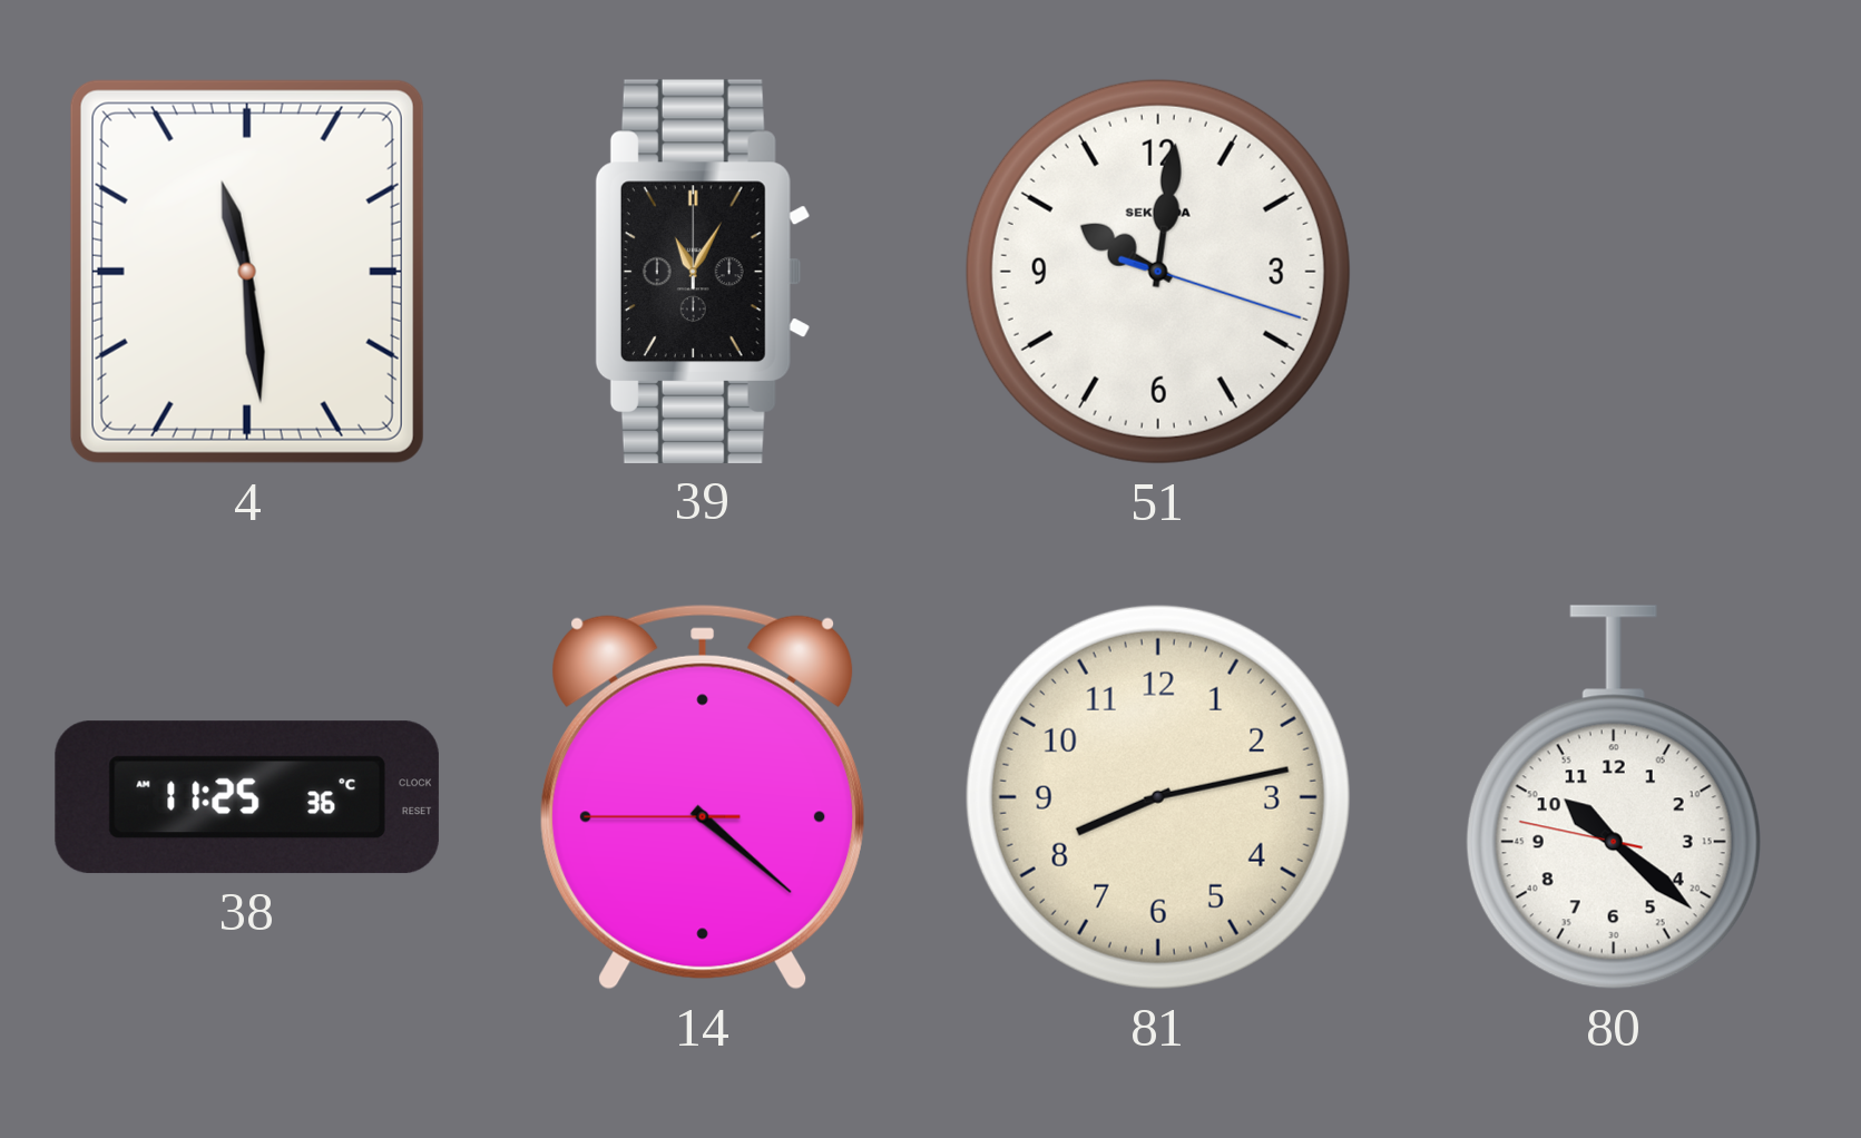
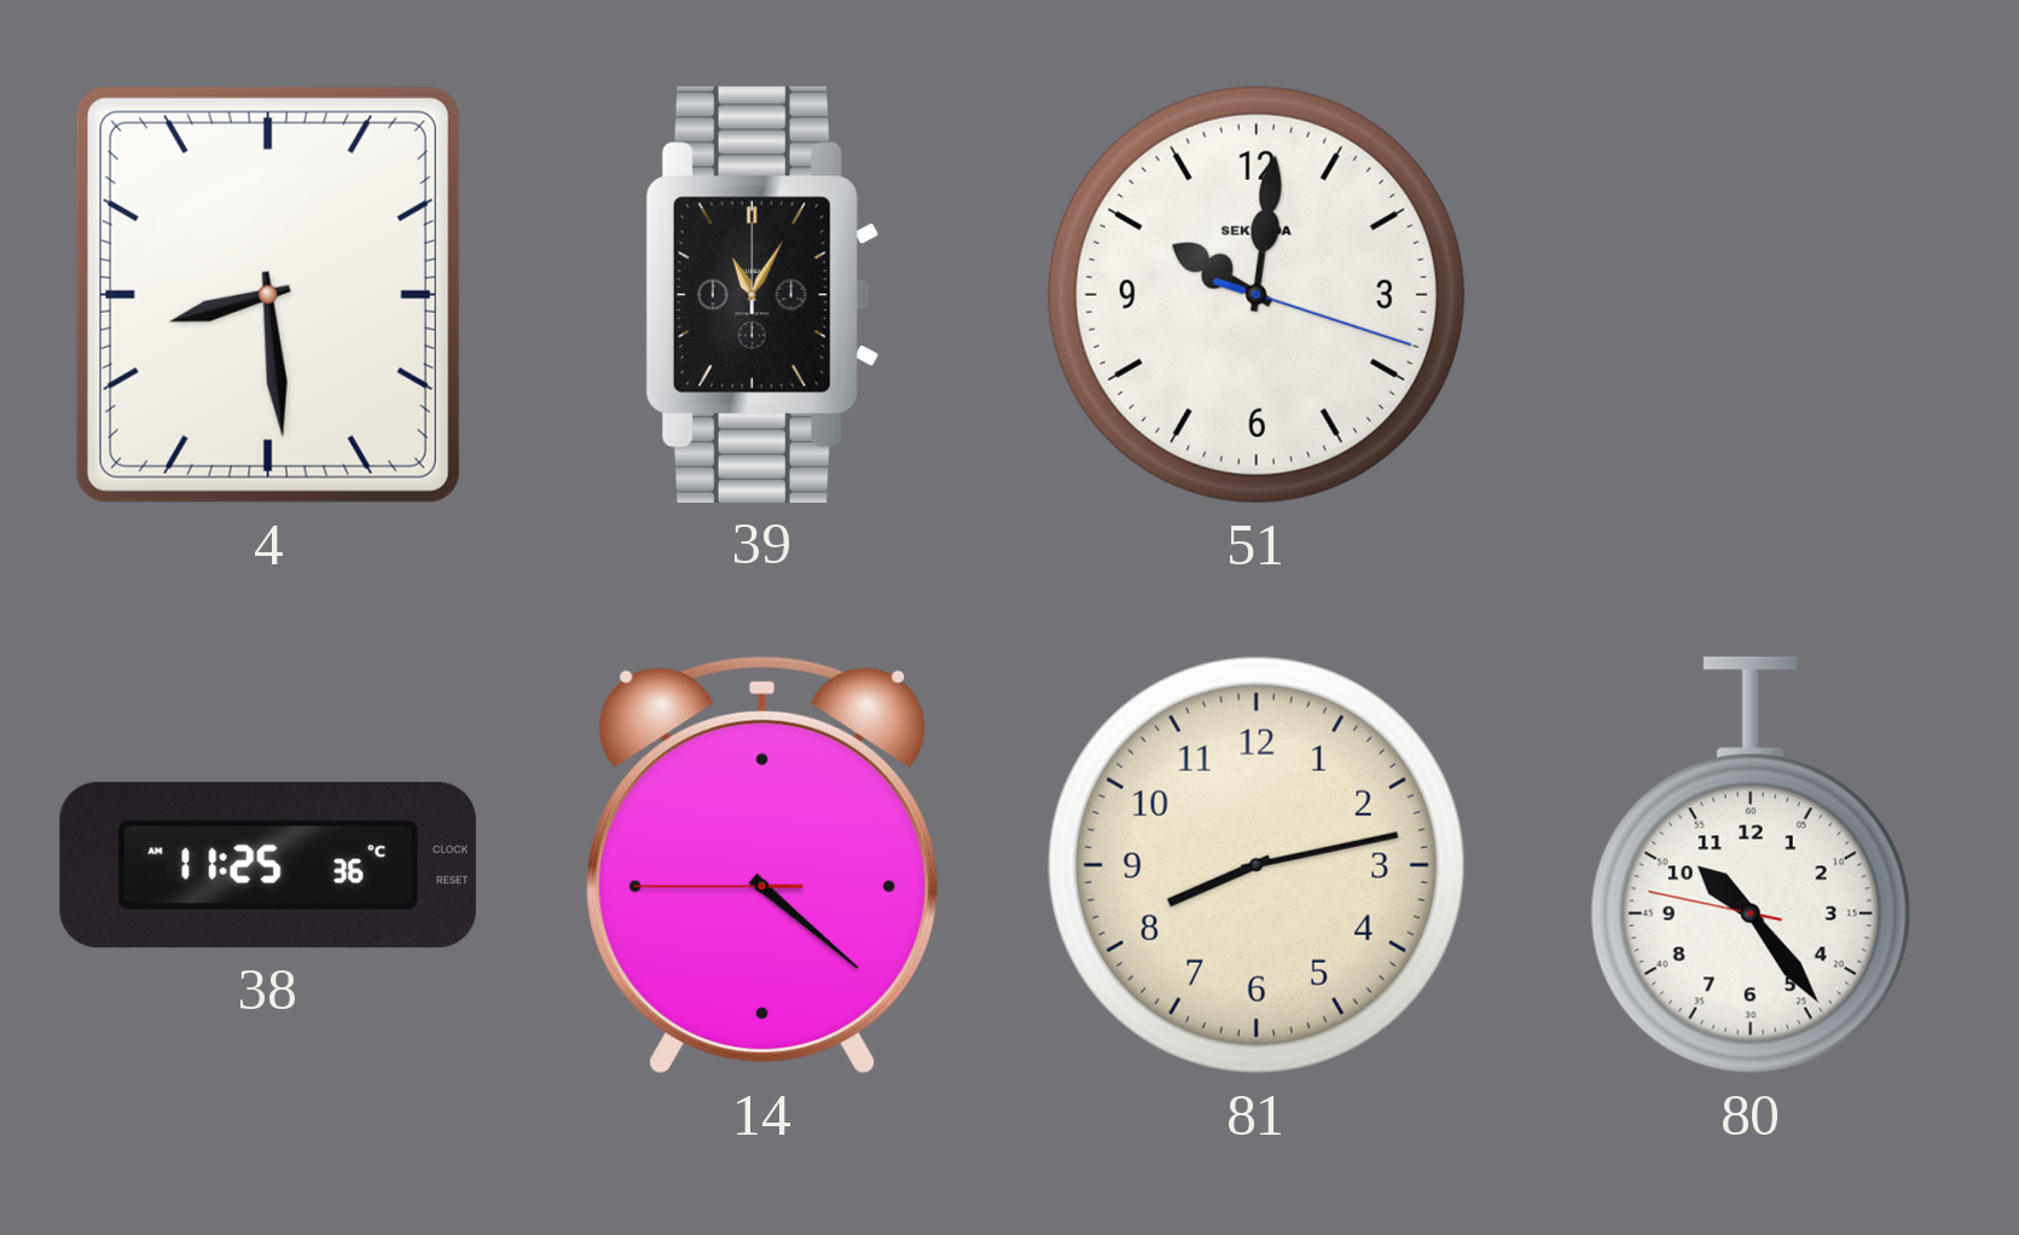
4: 11:29 -> 8:29
80: 10:21 -> 10:23
